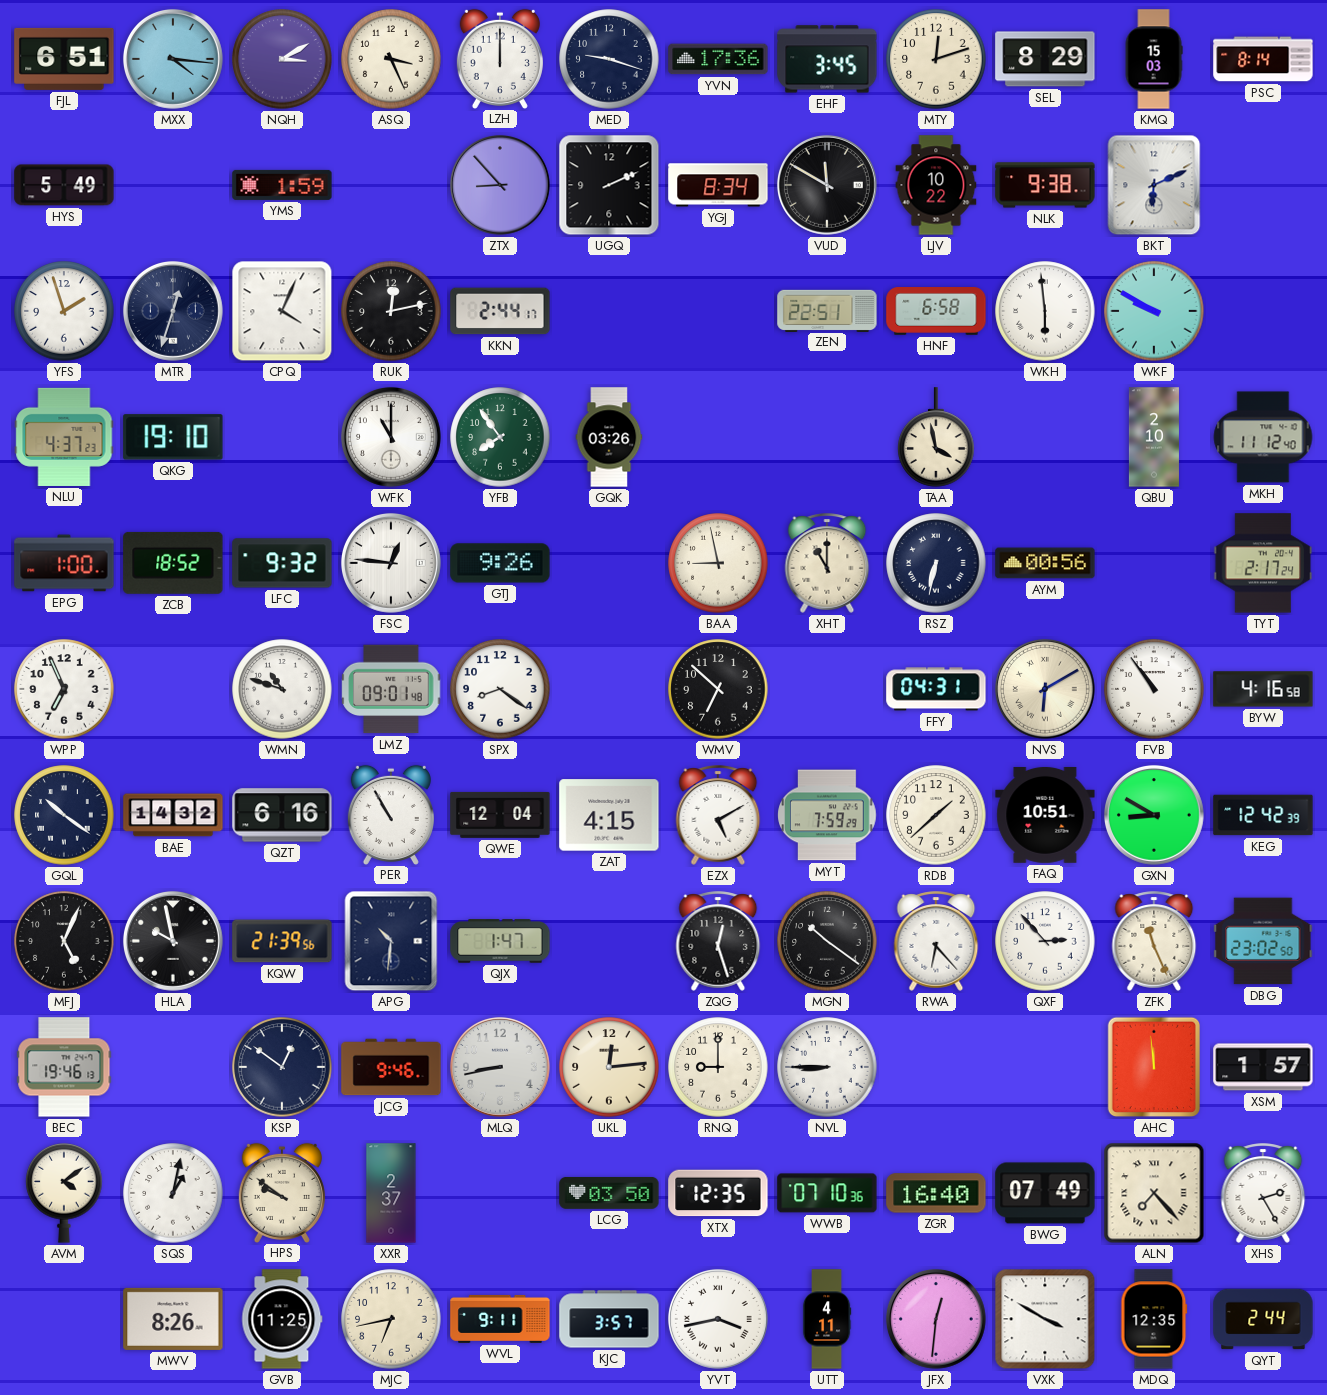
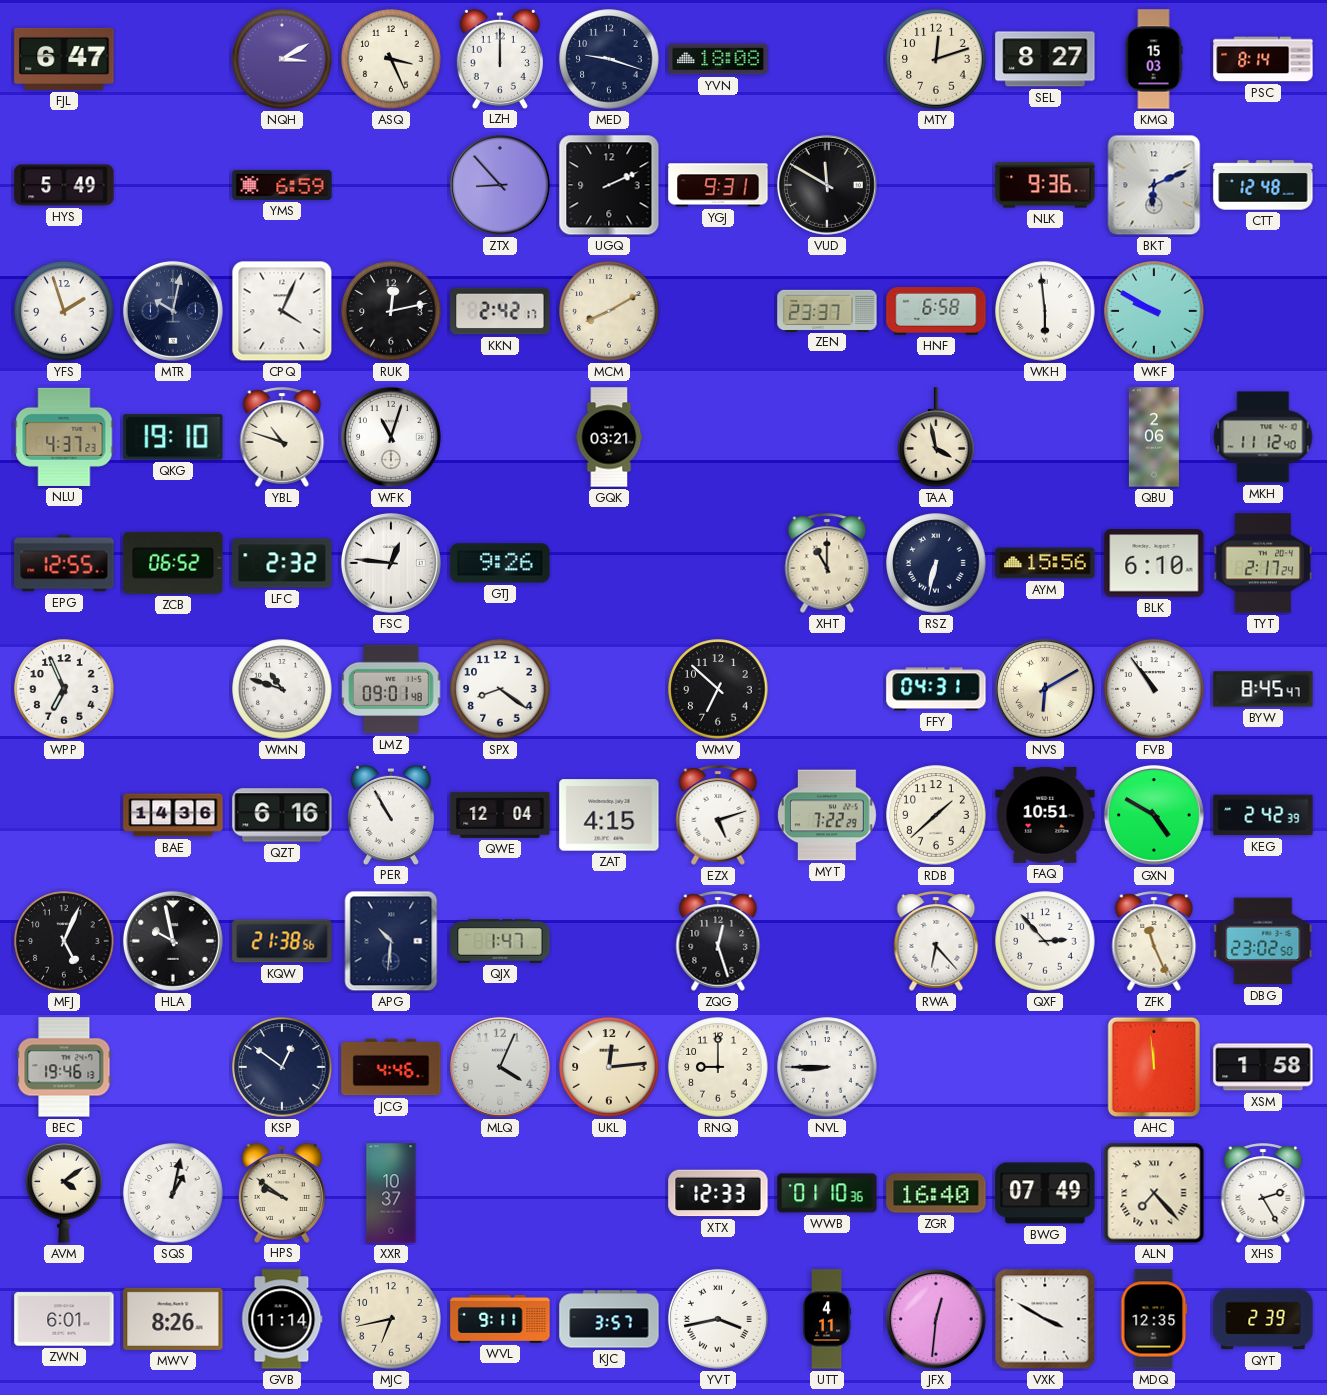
FJL: 6:51 -> 6:47
MXX: 4:16 -> none
YVN: 17:36 -> 18:08
EHF: 3:45 -> none
SEL: 8:29 -> 8:27
YMS: 1:59 -> 6:59
YGJ: 8:34 -> 9:31
LJV: 10:22 -> none
NLK: 9:38 -> 9:36
CTT: none -> 12:48
MTR: 12:33 -> 10:02
KKN: 2:44 -> 2:42
MCM: none -> 8:10
ZEN: 22:51 -> 23:37
YBL: none -> 10:48
WFK: 11:00 -> 11:03
YFB: 7:54 -> none
GQK: 03:26 -> 03:21
QBU: 2:10 -> 2:06
EPG: 1:00 -> 12:55
ZCB: 18:52 -> 06:52
LFC: 9:32 -> 2:32
BAA: 8:58 -> none
AYM: 00:56 -> 15:56
BLK: none -> 6:10
BYW: 4:16 -> 8:45
GQL: 10:21 -> none
BAE: 14:32 -> 14:36
EZX: 5:10 -> 5:12
MYT: 7:59 -> 7:22
GXN: 8:50 -> 4:50
KEG: 12:42 -> 2:42
KQW: 21:39 -> 21:38
MGN: 10:21 -> none
JCG: 9:46 -> 4:46
MLQ: 8:43 -> 4:04
XSM: 1:57 -> 1:58
XXR: 2:37 -> 10:37
LCG: 03:50 -> none
XTX: 12:35 -> 12:33
WWB: 07:10 -> 01:10
ZWN: none -> 6:01
GVB: 11:25 -> 11:14
QYT: 2:44 -> 2:39
